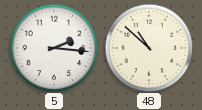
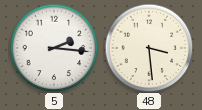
48: 10:52 -> 3:29
